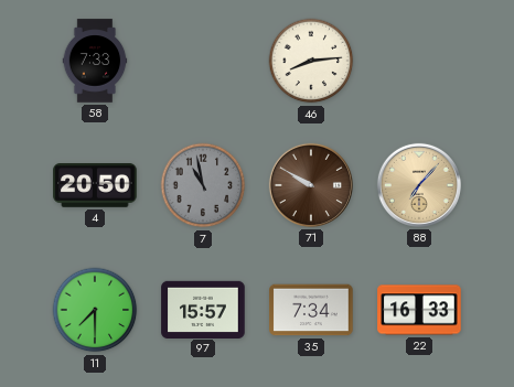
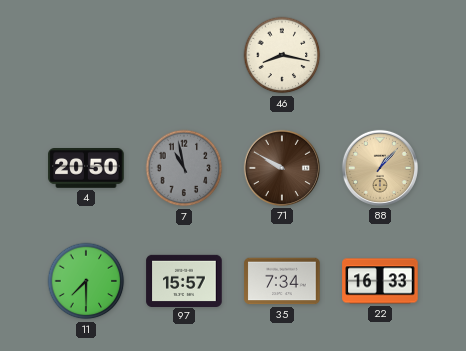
58: 7:33 -> none
46: 8:14 -> 8:17
88: 7:07 -> 1:07
